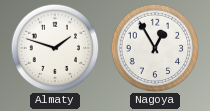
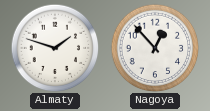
Nagoya: 12:55 -> 12:53
